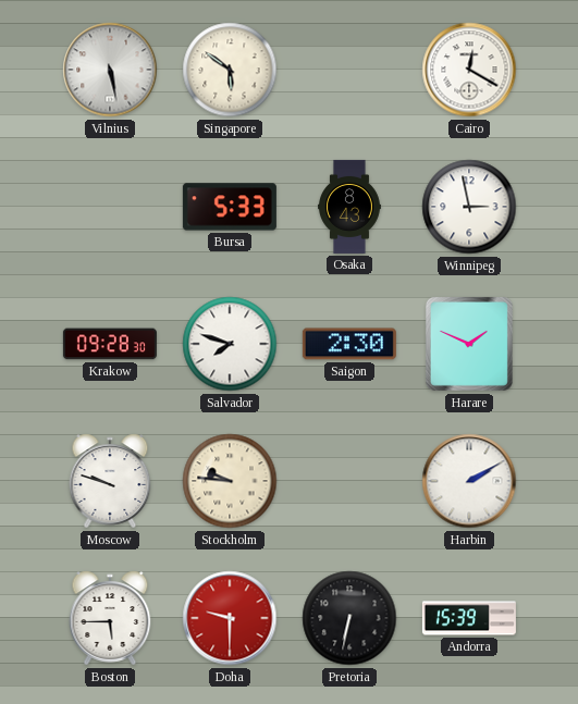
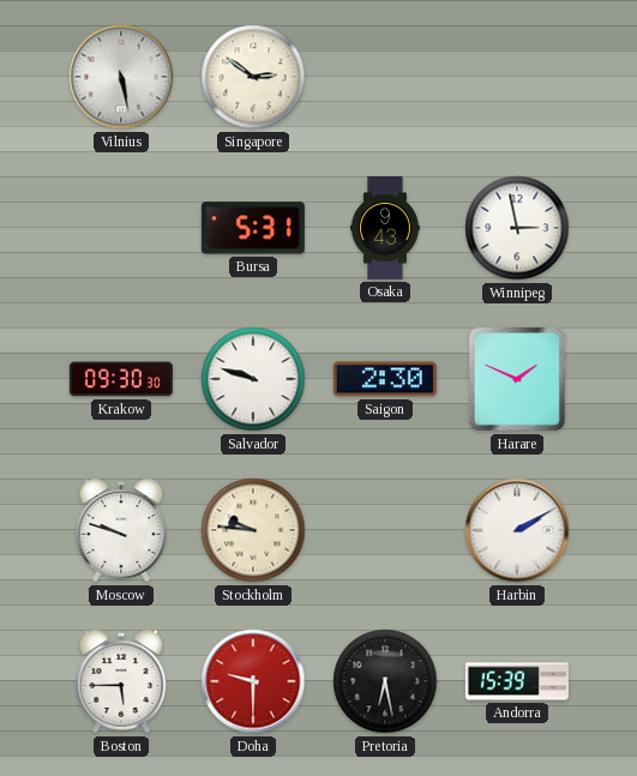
Singapore: 5:51 -> 2:51
Cairo: 12:20 -> none
Bursa: 5:33 -> 5:31
Osaka: 8:43 -> 9:43
Krakow: 09:28 -> 09:30
Salvador: 7:48 -> 9:48
Pretoria: 6:32 -> 6:28
